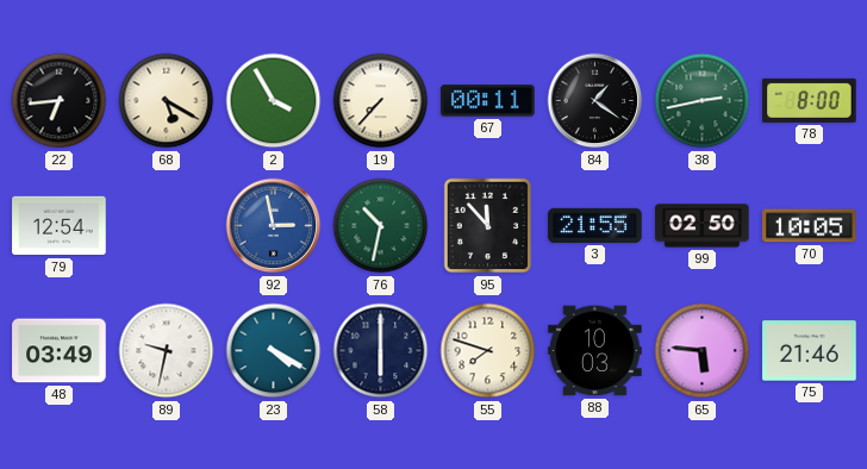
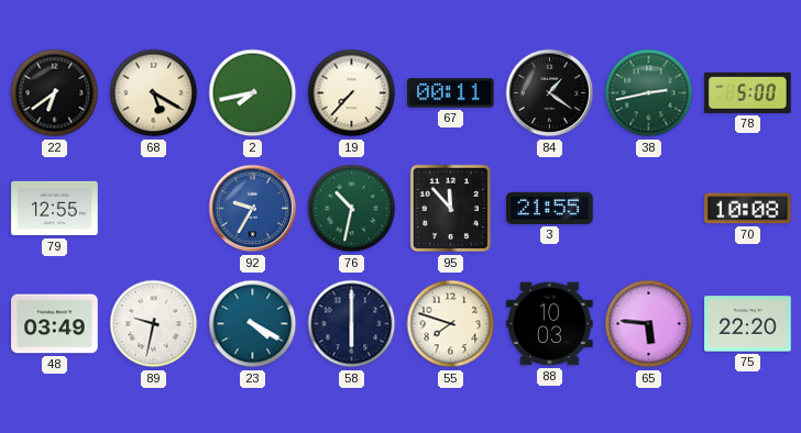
22: 6:44 -> 6:39
2: 3:55 -> 7:43
78: 8:00 -> 5:00
79: 12:54 -> 12:55
92: 2:58 -> 9:35
99: 02:50 -> none
70: 10:05 -> 10:08
75: 21:46 -> 22:20
